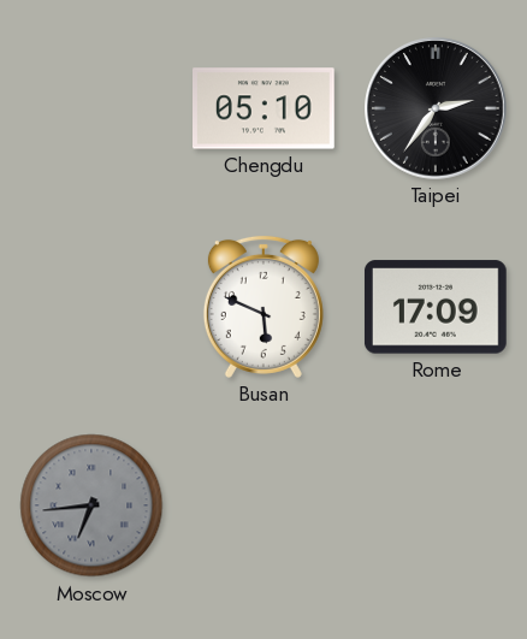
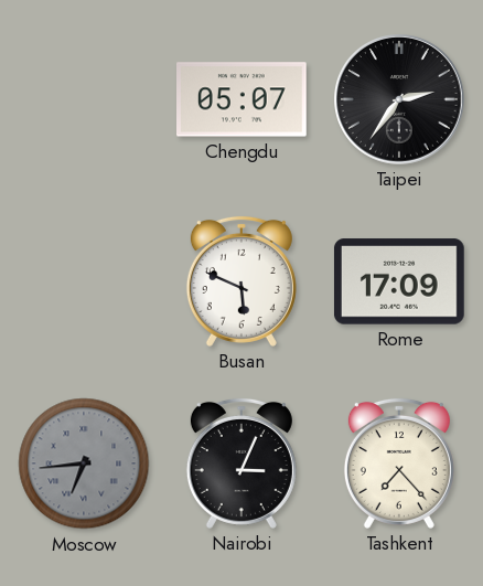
Chengdu: 05:10 -> 05:07
Nairobi: none -> 3:04
Tashkent: none -> 7:23
